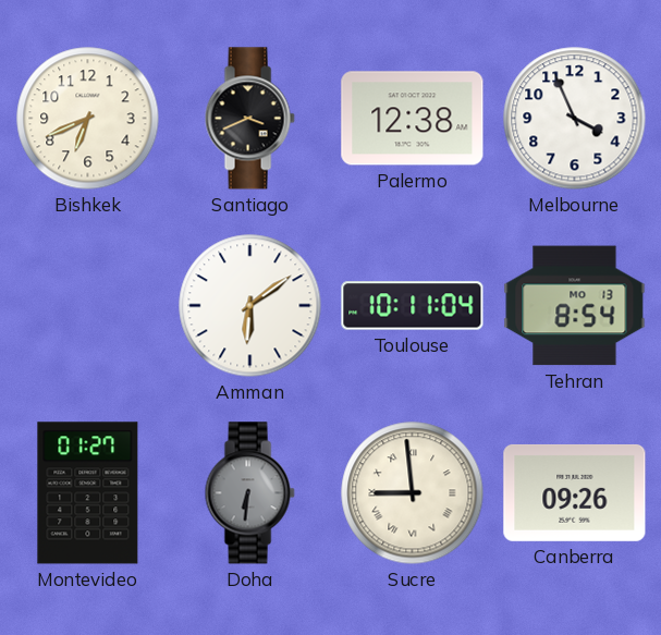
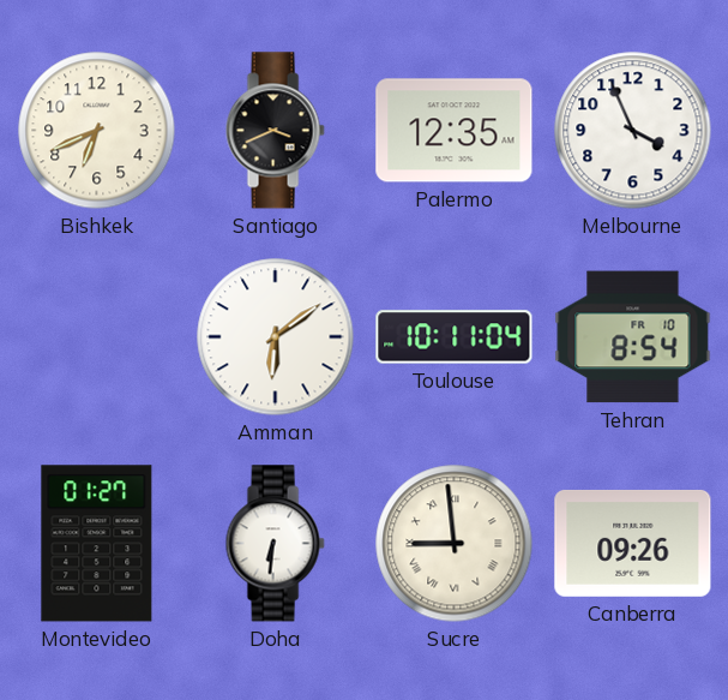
Palermo: 12:38 -> 12:35
Tehran date: MO 13 -> FR 10
Doha dial: grey -> white
